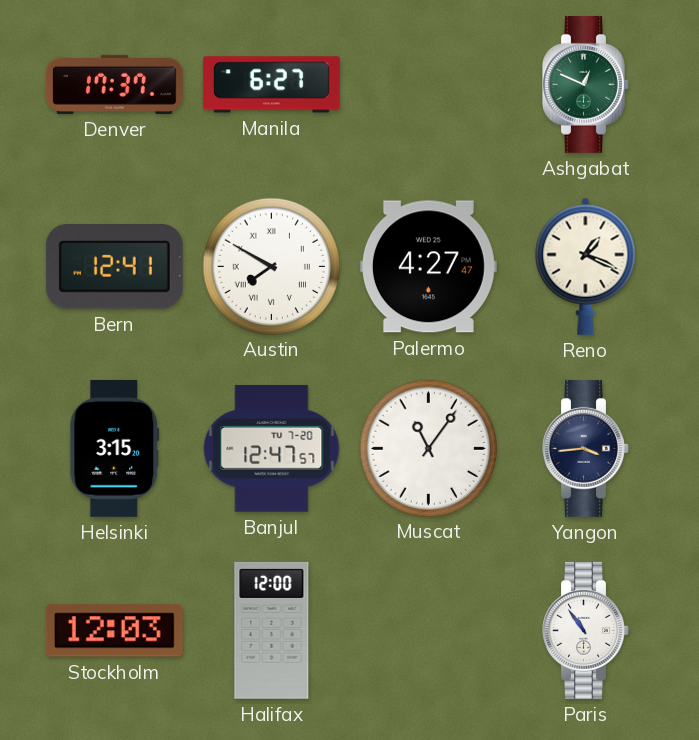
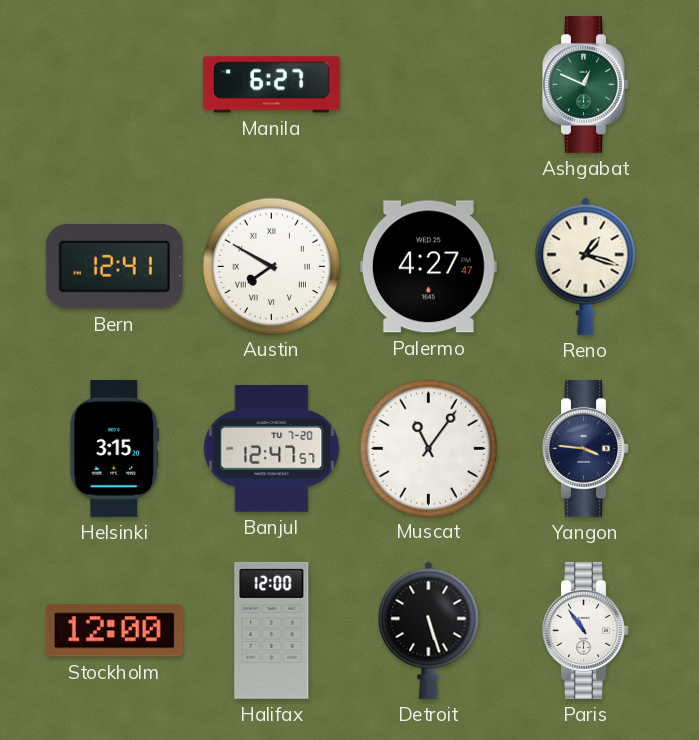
Denver: 17:37 -> none
Reno: 1:19 -> 1:18
Yangon: 3:44 -> 3:46
Stockholm: 12:03 -> 12:00
Detroit: none -> 5:27
